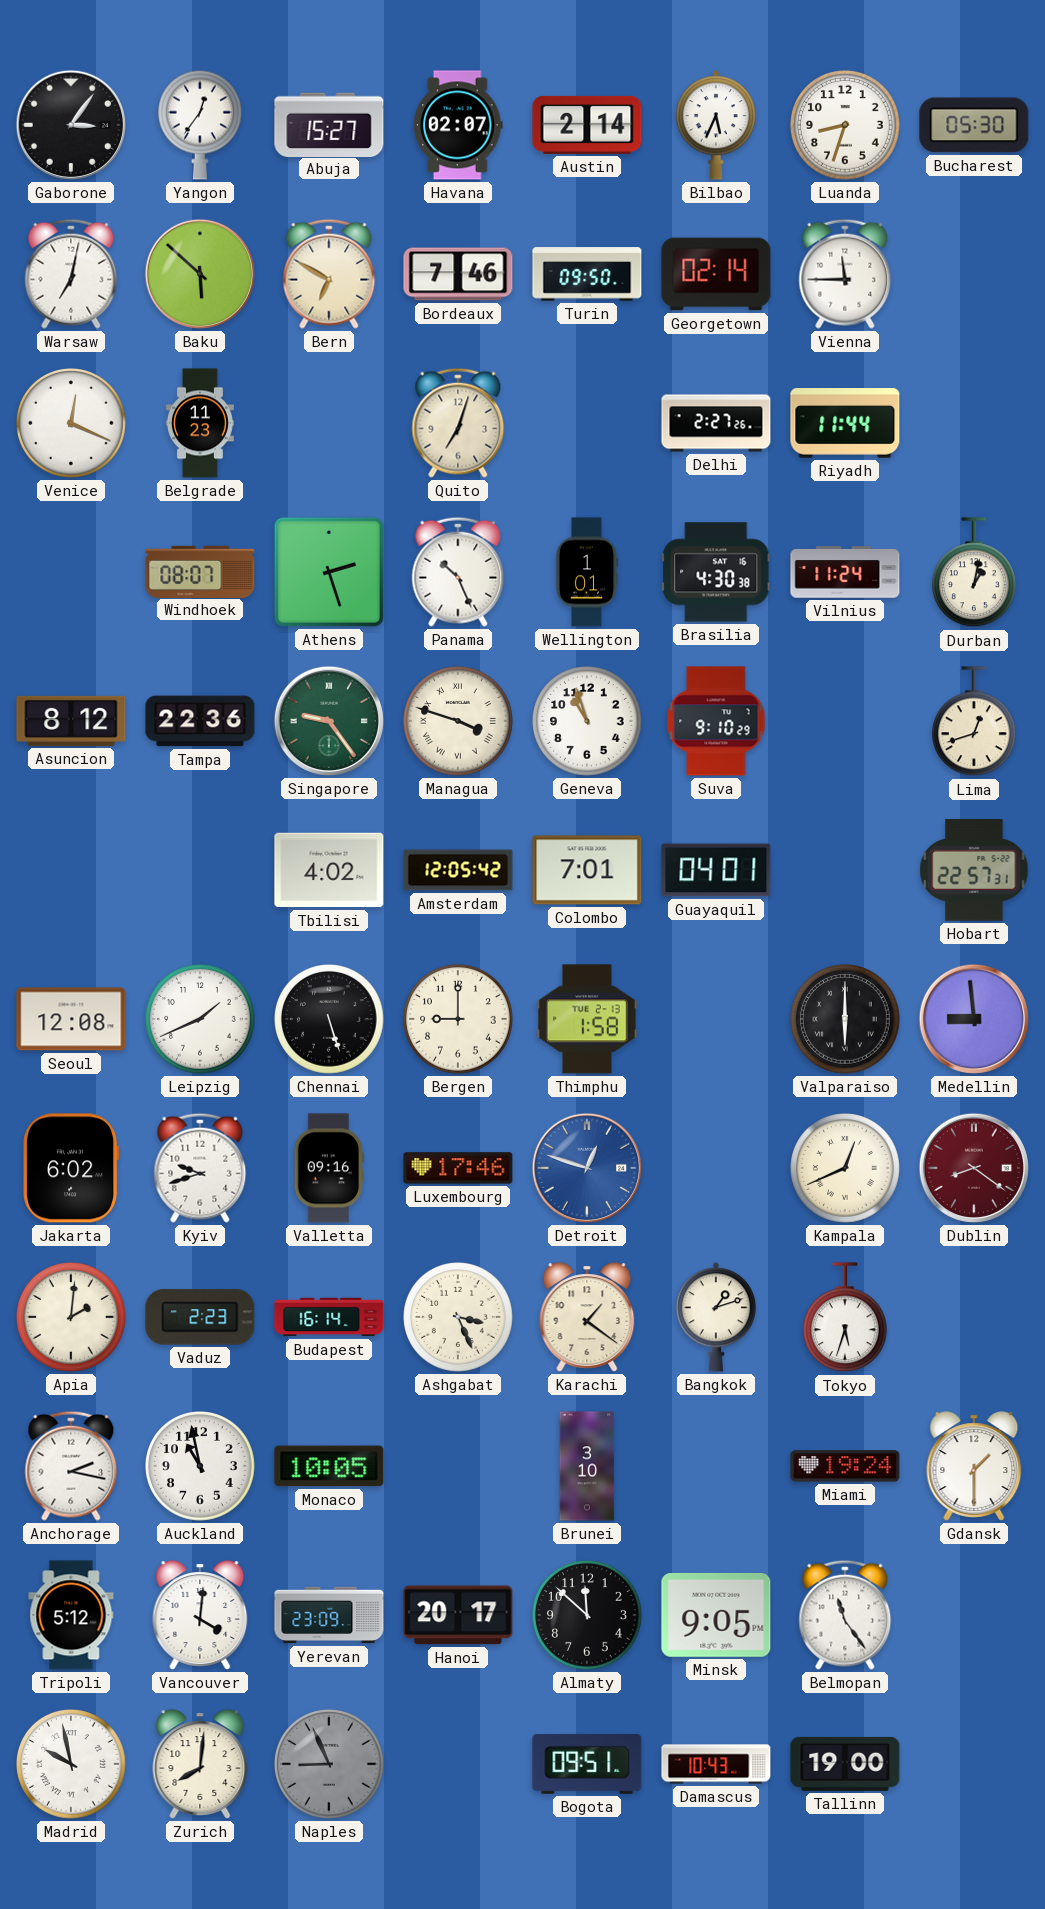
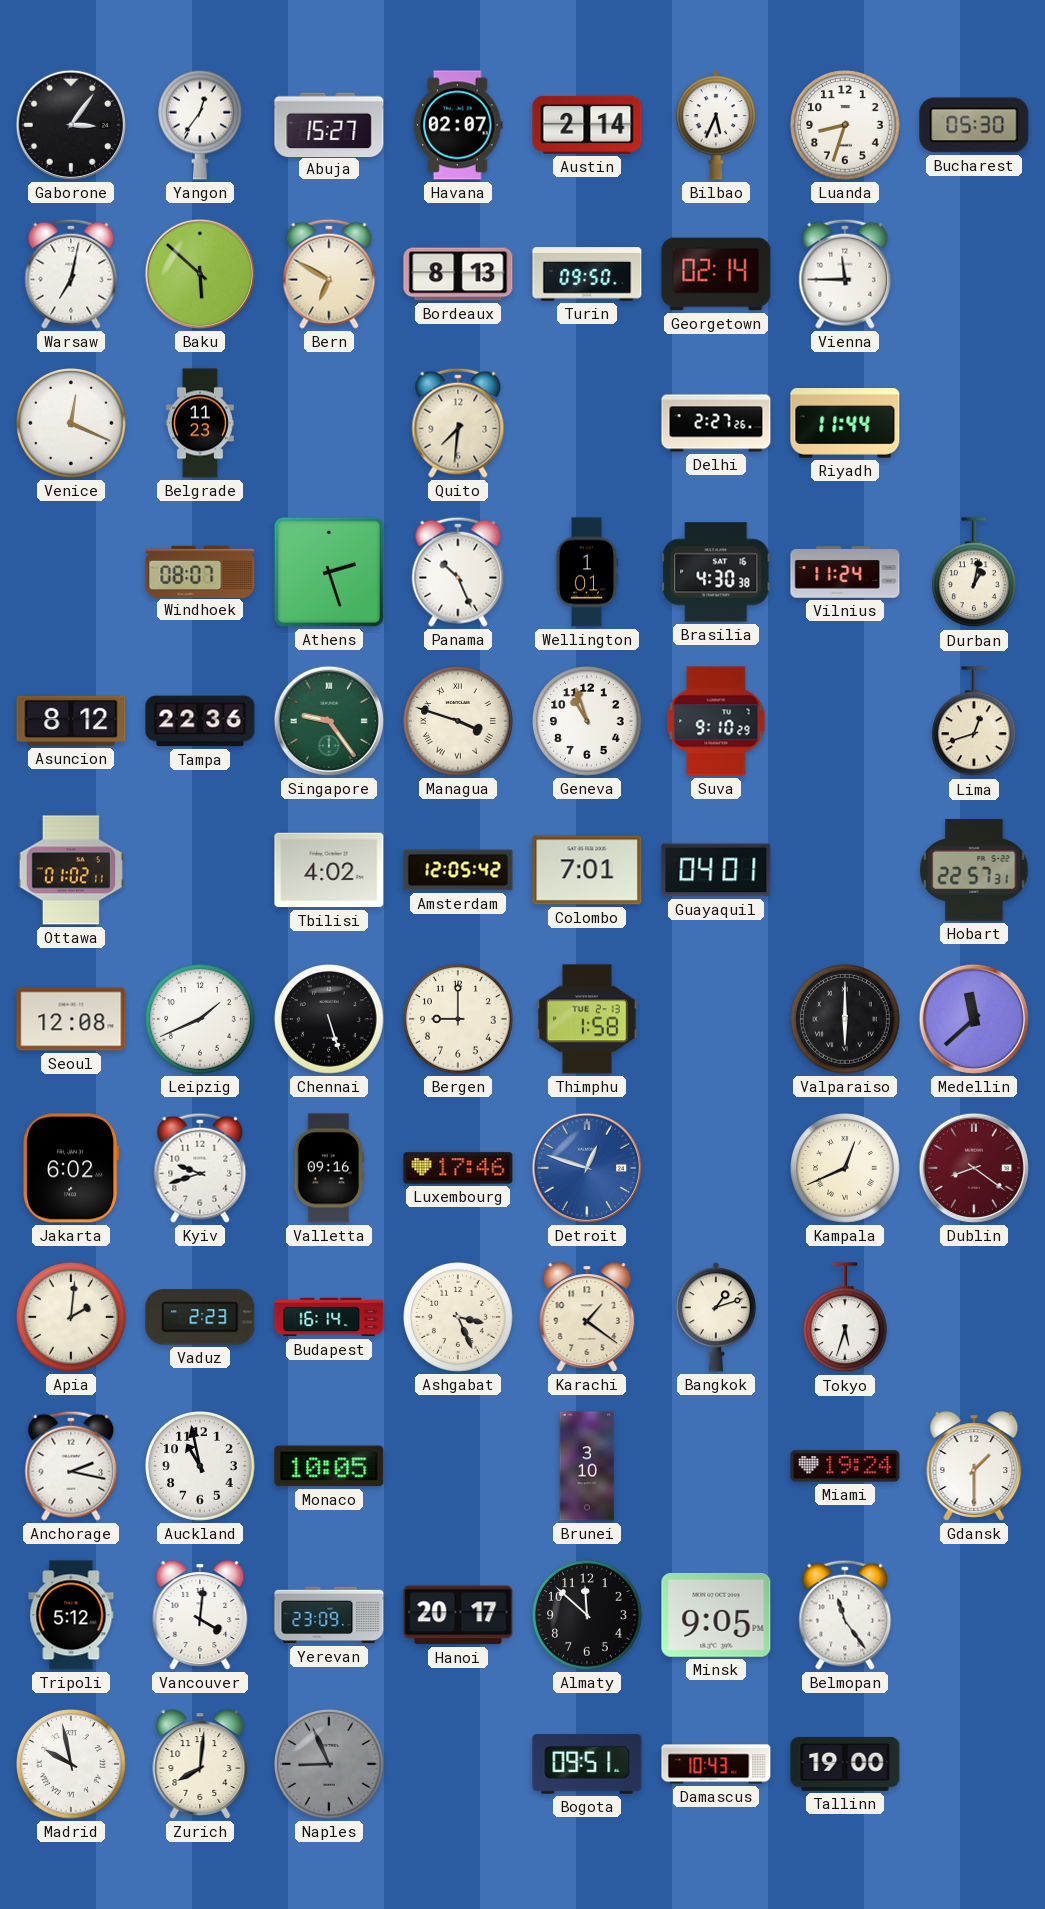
Bordeaux: 7:46 -> 8:13
Quito: 7:03 -> 7:31
Ottawa: none -> 01:02
Medellin: 8:59 -> 11:38
